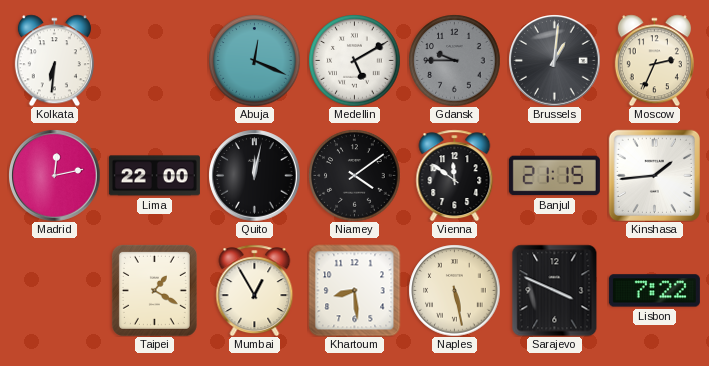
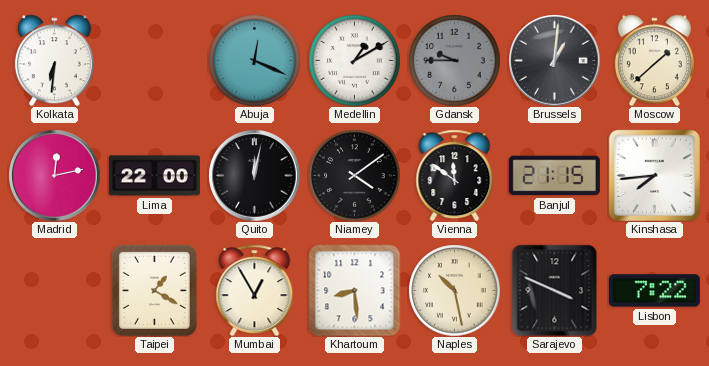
Medellin: 5:10 -> 1:10
Moscow: 2:34 -> 1:38
Kinshasa: 1:44 -> 7:44
Naples: 5:28 -> 10:28
